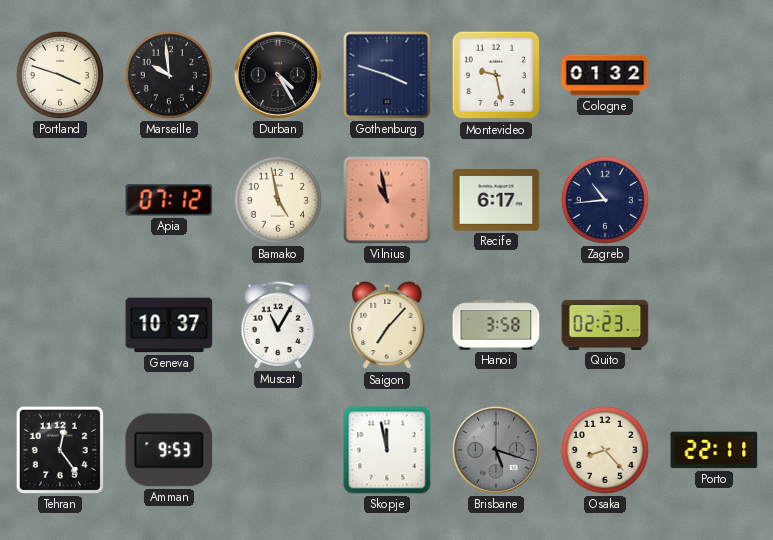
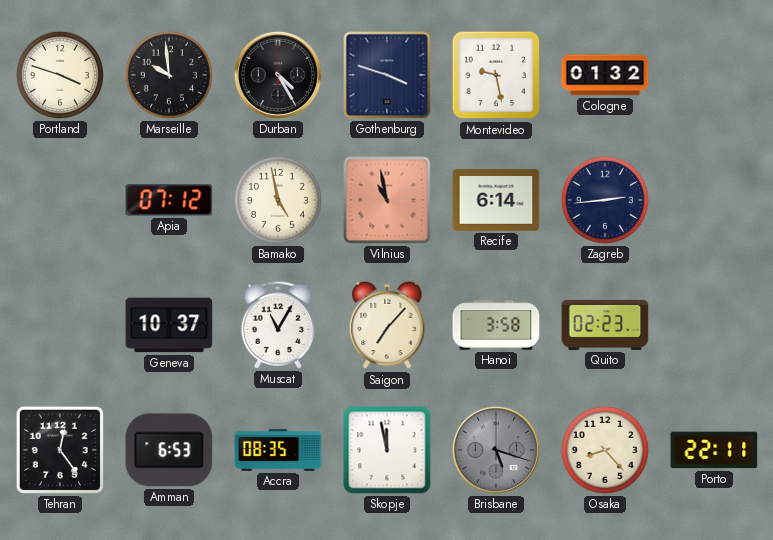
Recife: 6:17 -> 6:14
Zagreb: 10:44 -> 2:44
Amman: 9:53 -> 6:53
Accra: none -> 08:35
